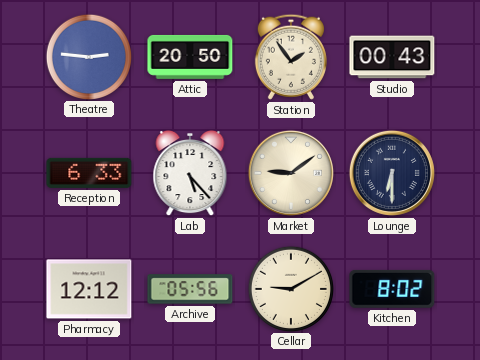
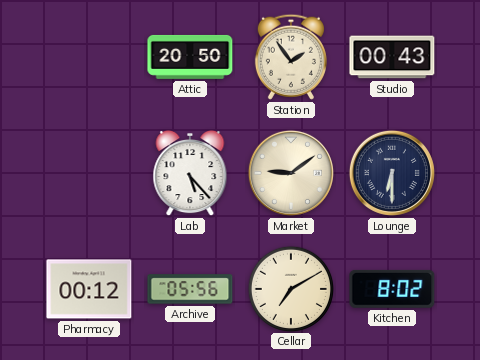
Theatre: 2:46 -> none
Reception: 6:33 -> none
Pharmacy: 12:12 -> 00:12
Cellar: 9:10 -> 7:10
